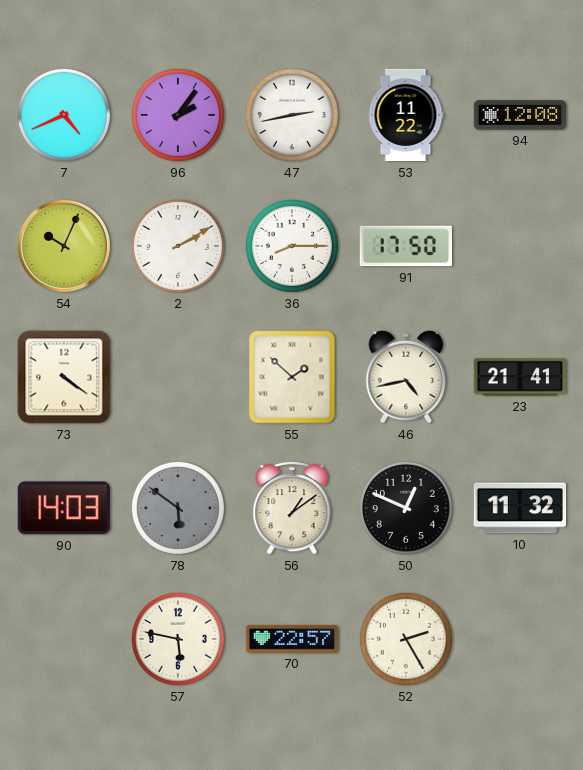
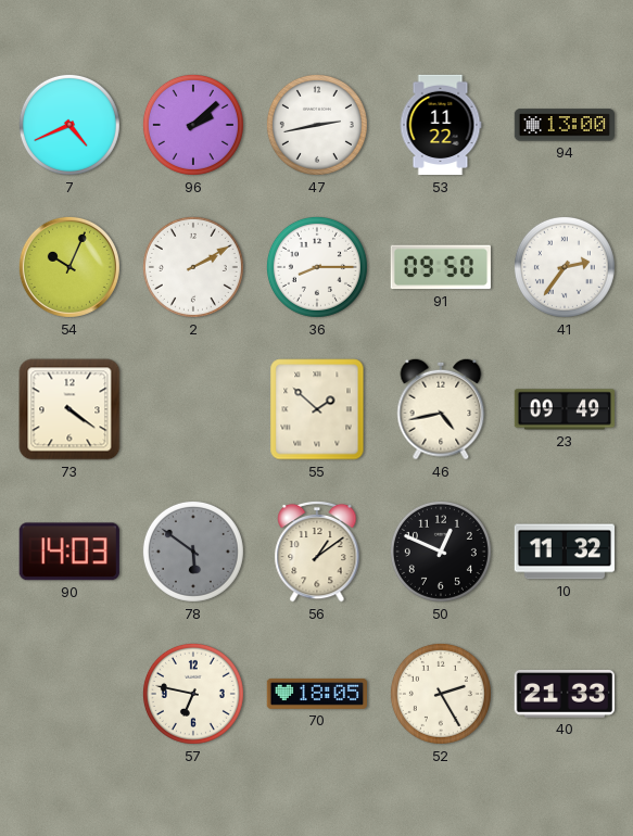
96: 2:06 -> 2:08
94: 12:08 -> 13:00
91: 17:50 -> 09:50
41: none -> 2:36
23: 21:41 -> 09:49
57: 5:47 -> 6:47
70: 22:57 -> 18:05
40: none -> 21:33
